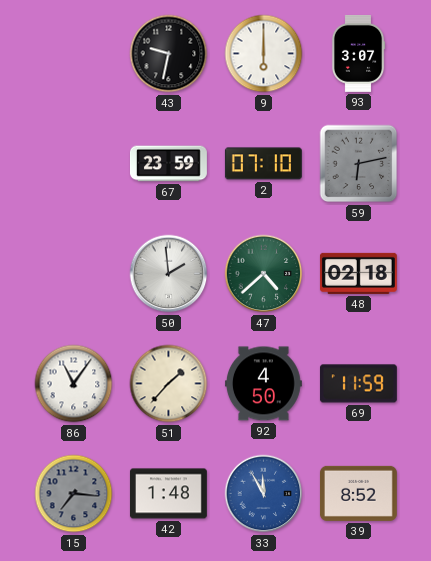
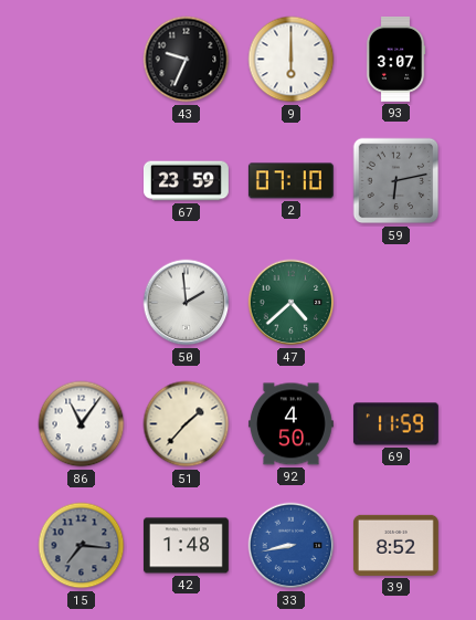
43: 9:32 -> 9:34
48: 02:18 -> none
33: 11:55 -> 8:43
